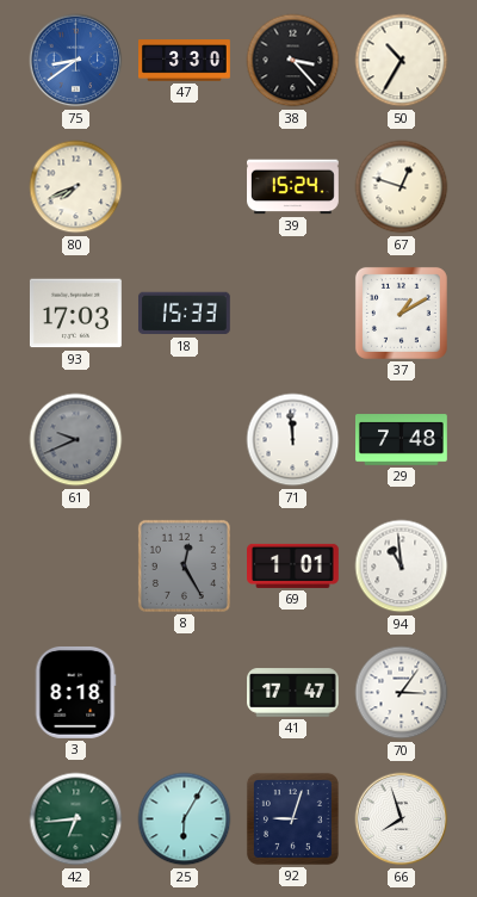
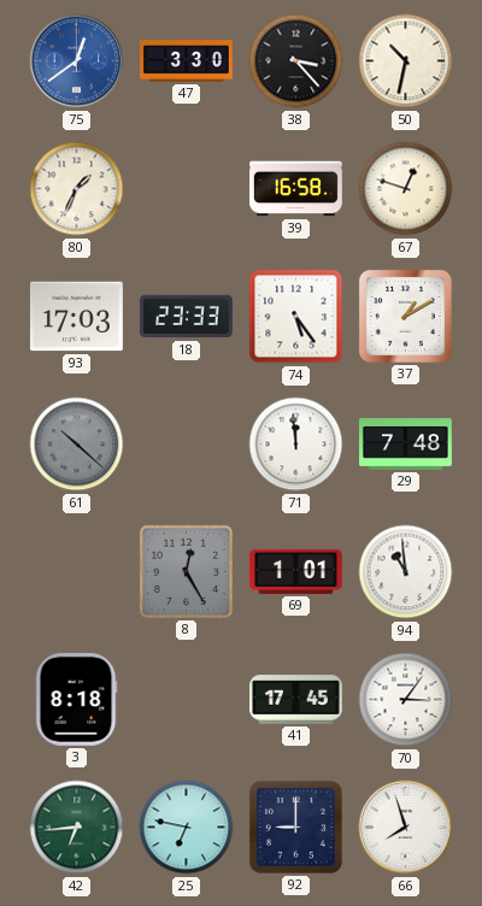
75: 8:39 -> 12:39
50: 10:35 -> 10:32
80: 7:41 -> 1:34
39: 15:24 -> 16:58
18: 15:33 -> 23:33
74: none -> 5:24
61: 9:41 -> 10:22
41: 17:47 -> 17:45
25: 6:05 -> 6:47
92: 9:03 -> 9:00
